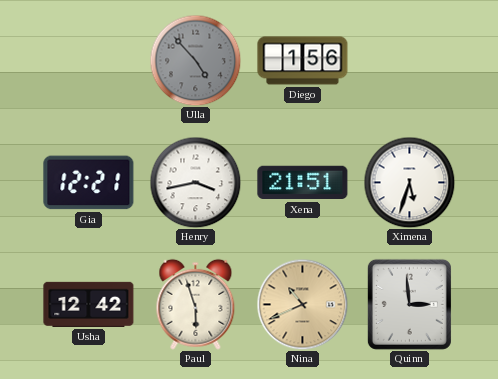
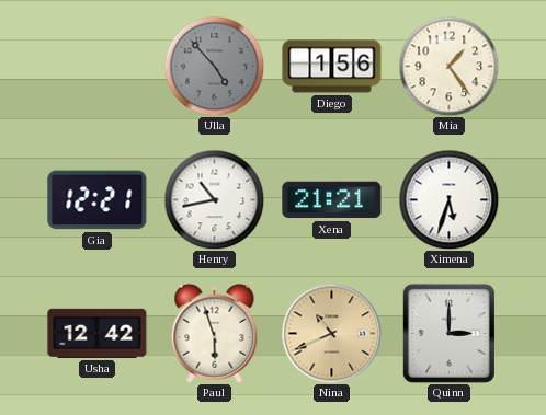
Mia: none -> 1:24
Henry: 3:43 -> 10:43
Xena: 21:51 -> 21:21
Quinn: 2:59 -> 3:00
